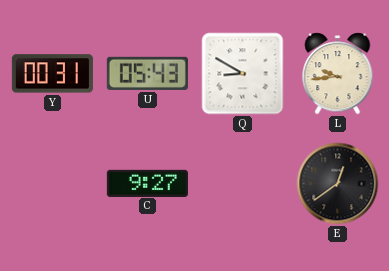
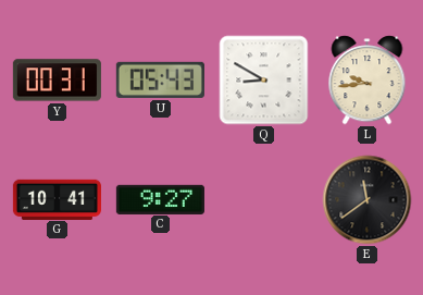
G: none -> 10:41
E: 12:39 -> 11:39
